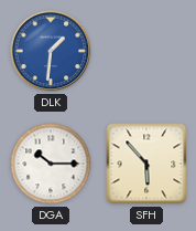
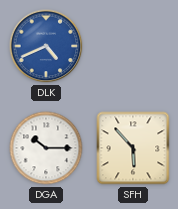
DLK: 1:31 -> 4:41
